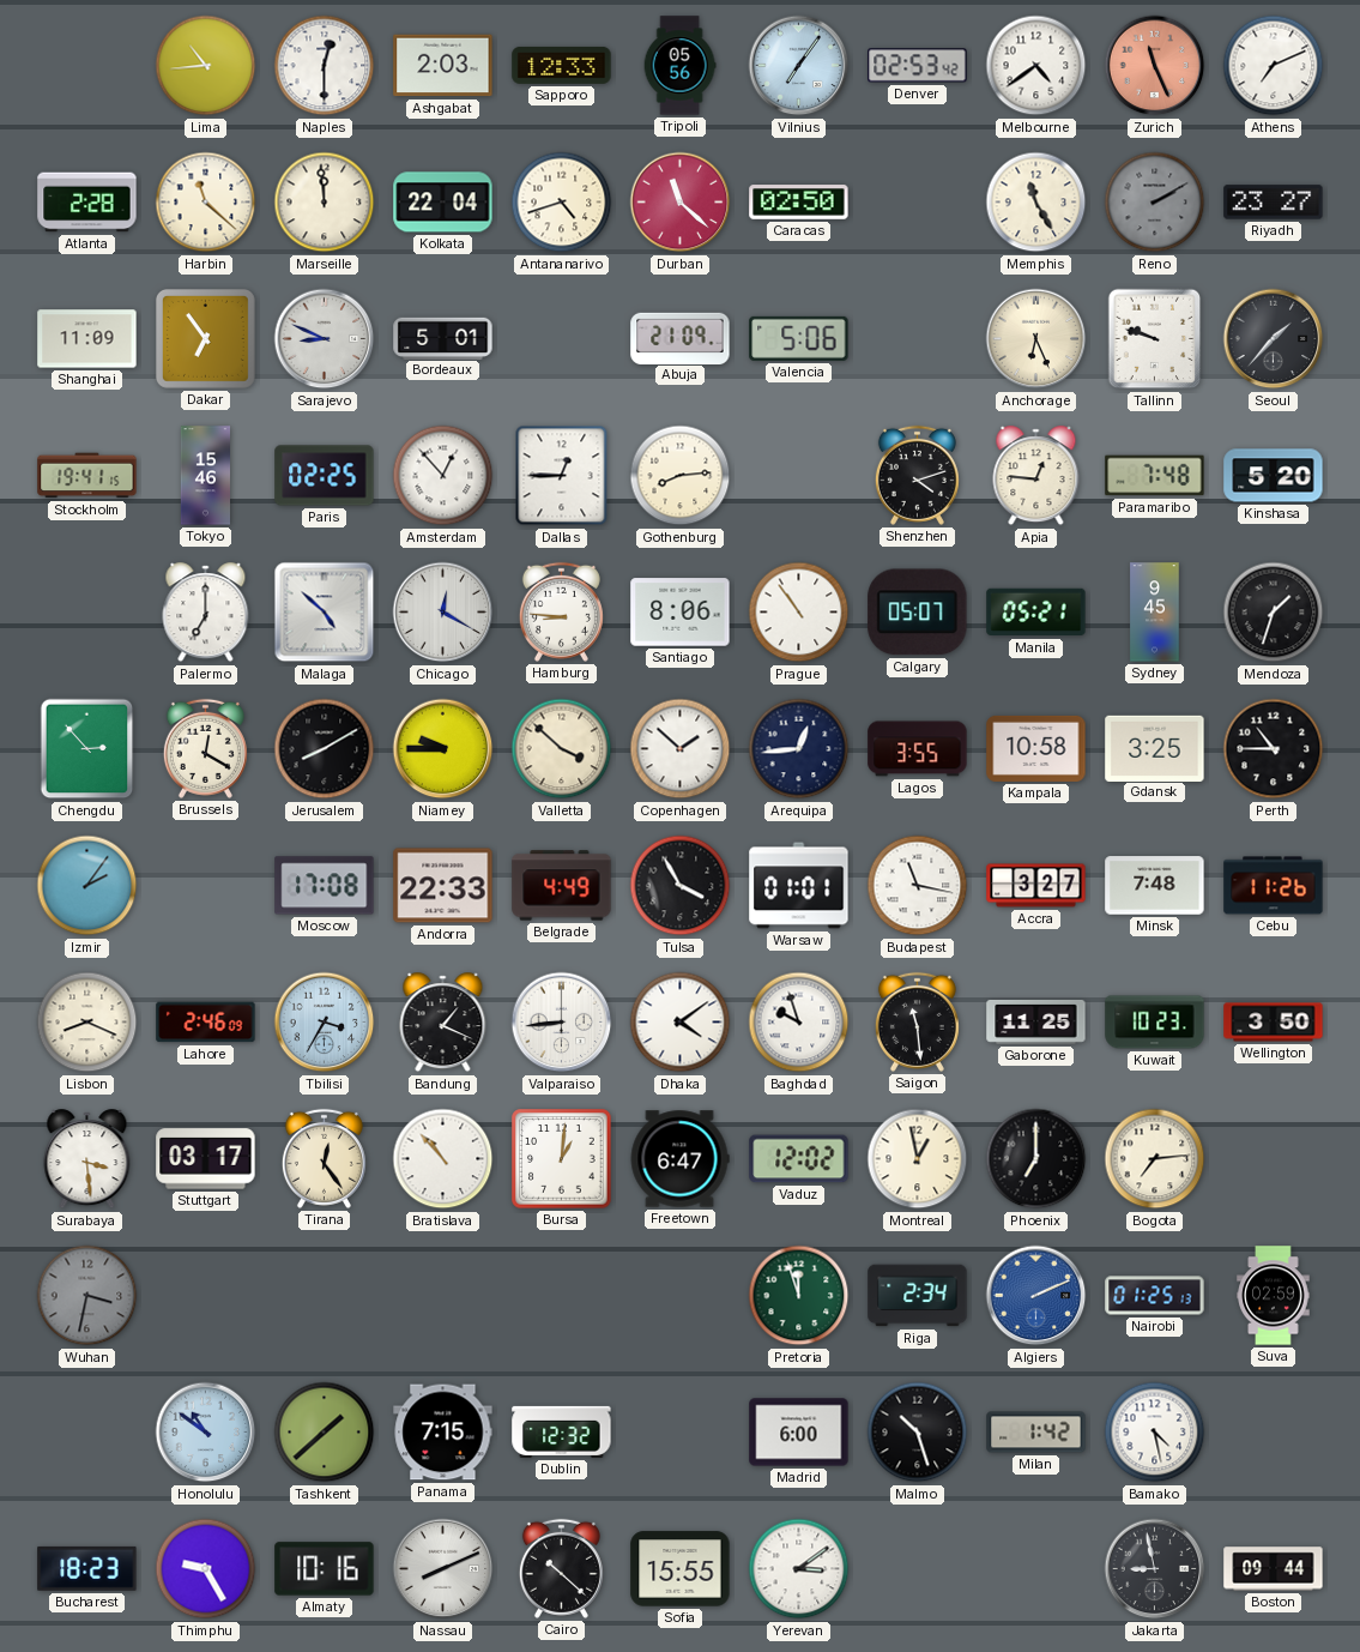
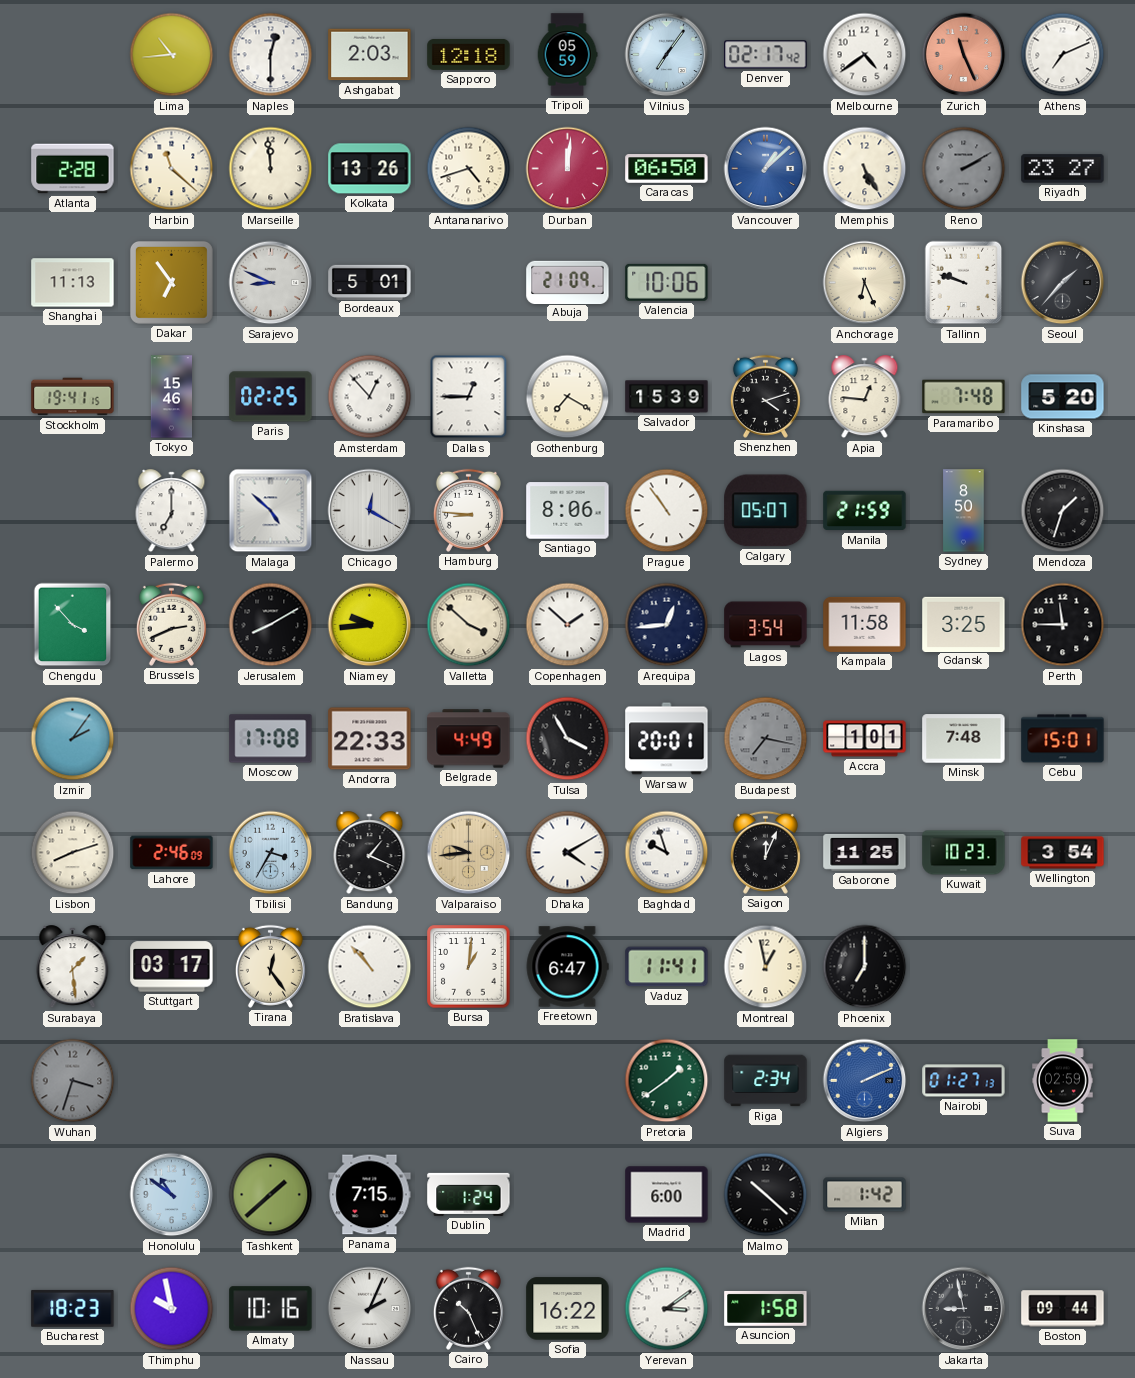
Sapporo: 12:33 -> 12:18
Tripoli: 05:56 -> 05:59
Denver: 02:53 -> 02:17
Kolkata: 22:04 -> 13:26
Durban: 11:22 -> 12:01
Caracas: 02:50 -> 06:50
Vancouver: none -> 1:08
Memphis: 11:25 -> 5:25
Shanghai: 11:09 -> 11:13
Valencia: 5:06 -> 10:06
Gothenburg: 8:14 -> 7:20
Salvador: none -> 15:39
Manila: 05:21 -> 21:59
Sydney: 9:45 -> 8:50
Chengdu: 2:53 -> 3:53
Brussels: 12:20 -> 2:41
Niamey: 9:45 -> 9:44
Lagos: 3:55 -> 3:54
Kampala: 10:58 -> 11:58
Perth: 10:45 -> 11:45
Warsaw: 01:01 -> 20:01
Budapest: 11:17 -> 7:17
Budapest dial: white -> grey
Accra: 3:27 -> 1:01
Cebu: 11:26 -> 15:01
Lisbon: 8:19 -> 8:12
Valparaiso: 8:44 -> 9:44
Valparaiso dial: white -> champagne
Dhaka: 4:09 -> 4:10
Saigon: 11:29 -> 12:04
Wellington: 3:50 -> 3:54
Surabaya: 3:29 -> 1:29
Vaduz: 12:02 -> 11:41
Bogota: 7:14 -> none
Wuhan: 3:32 -> 3:33
Pretoria: 11:57 -> 1:39
Nairobi: 01:25 -> 01:27
Dublin: 12:32 -> 1:24
Malmo: 10:27 -> 10:22
Bamako: 4:28 -> none
Thimphu: 9:25 -> 9:58
Nassau: 8:11 -> 2:04
Cairo: 10:22 -> 10:26
Sofia: 15:55 -> 16:22
Asuncion: none -> 1:58
